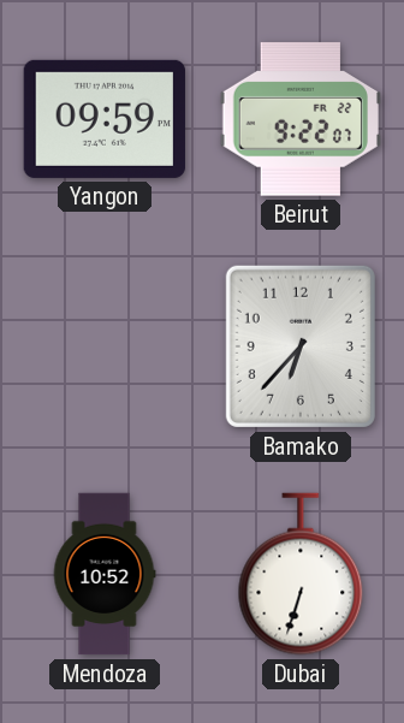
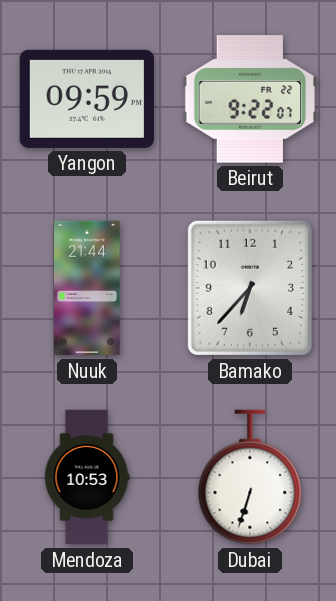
Nuuk: none -> 21:44
Mendoza: 10:52 -> 10:53
